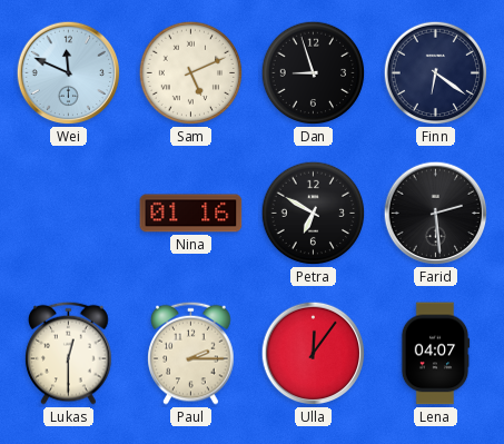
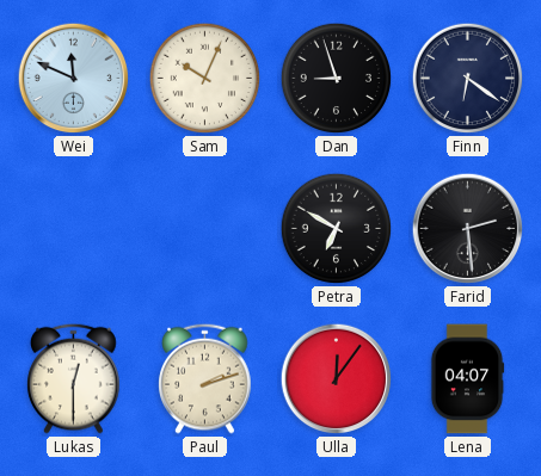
Sam: 5:11 -> 10:04
Nina: 01:16 -> none
Paul: 2:15 -> 2:12
